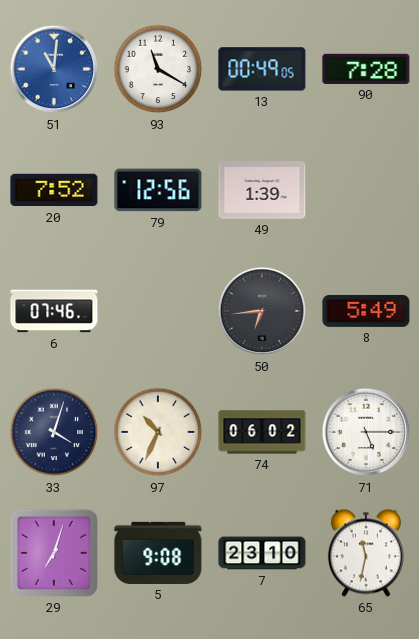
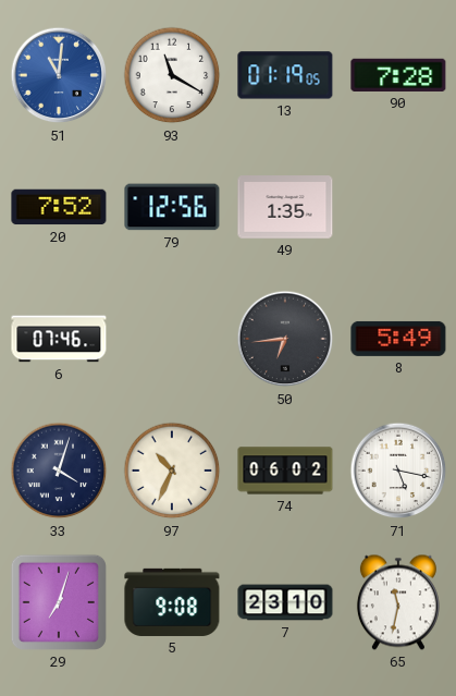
13: 00:49 -> 01:19
49: 1:39 -> 1:35
71: 5:15 -> 5:17
